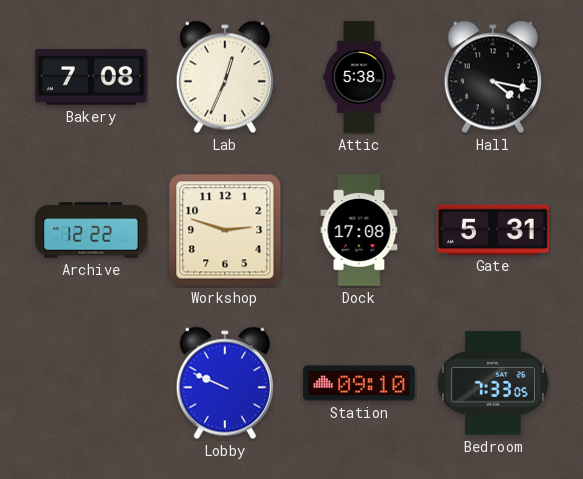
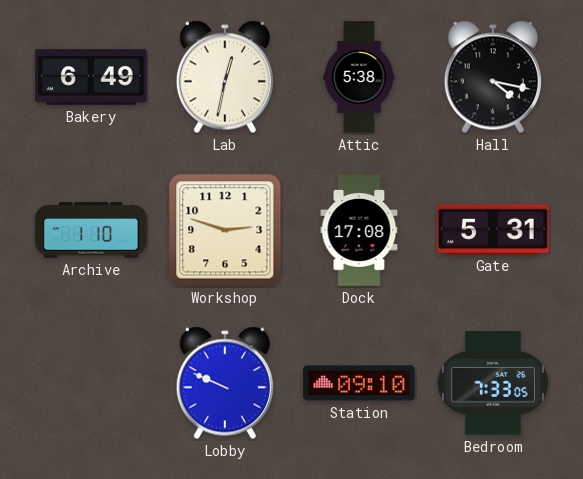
Bakery: 7:08 -> 6:49
Lab: 12:34 -> 12:32
Archive: 12:22 -> 1:10
